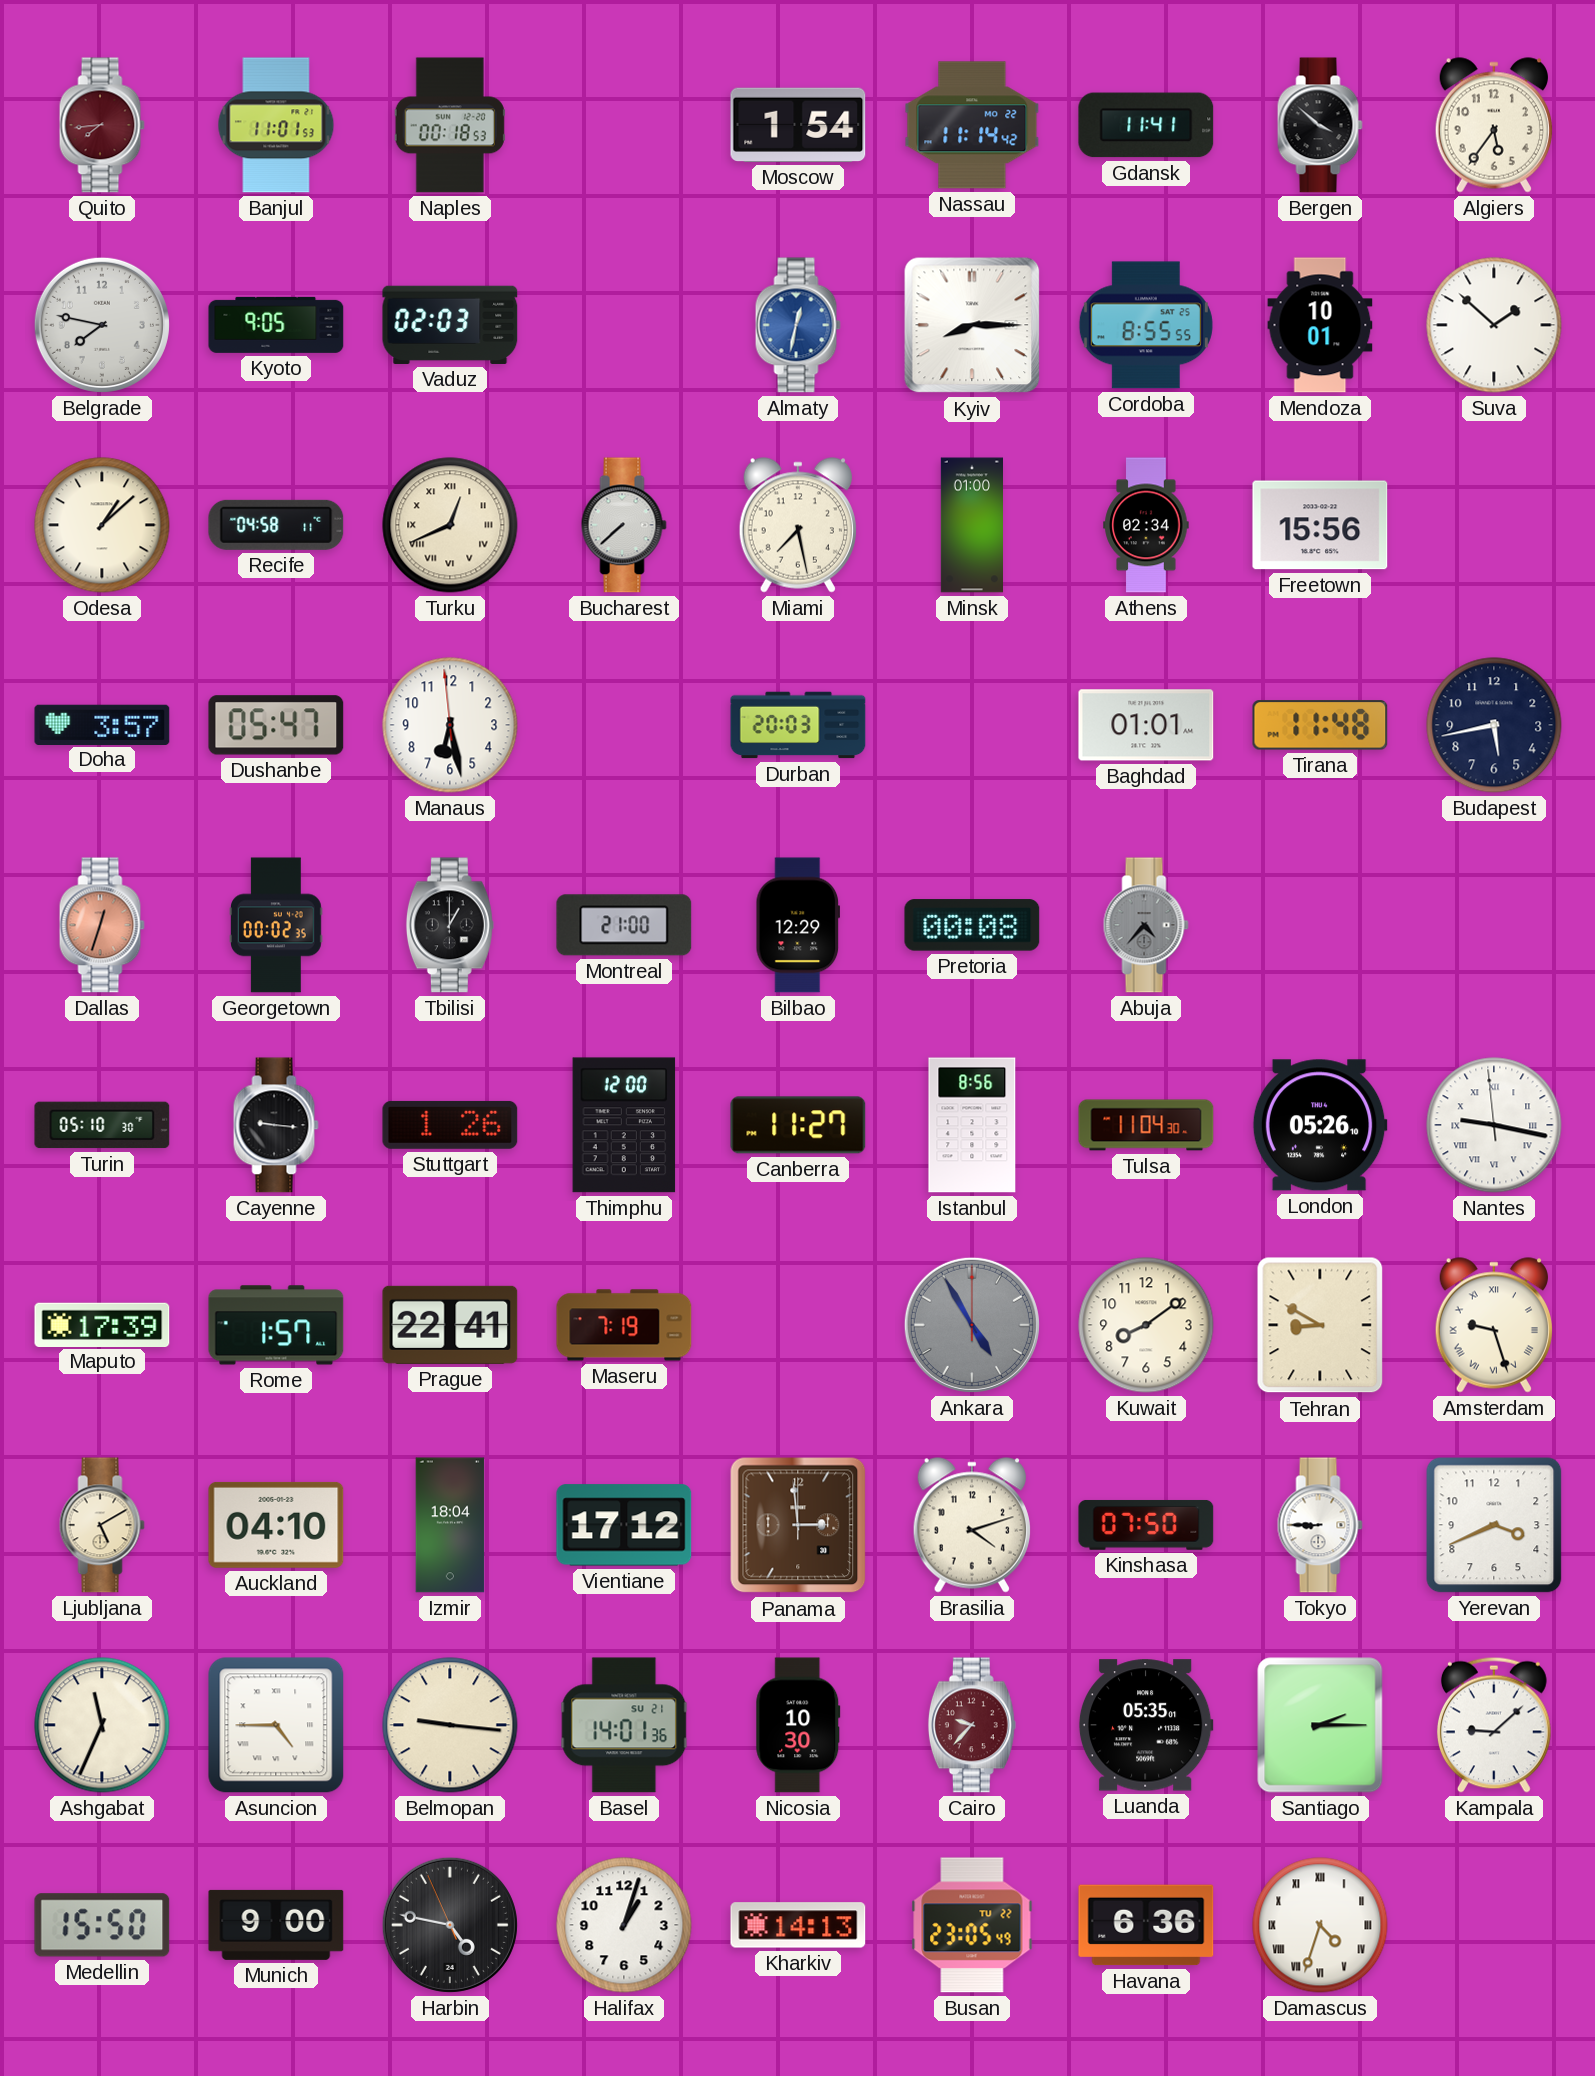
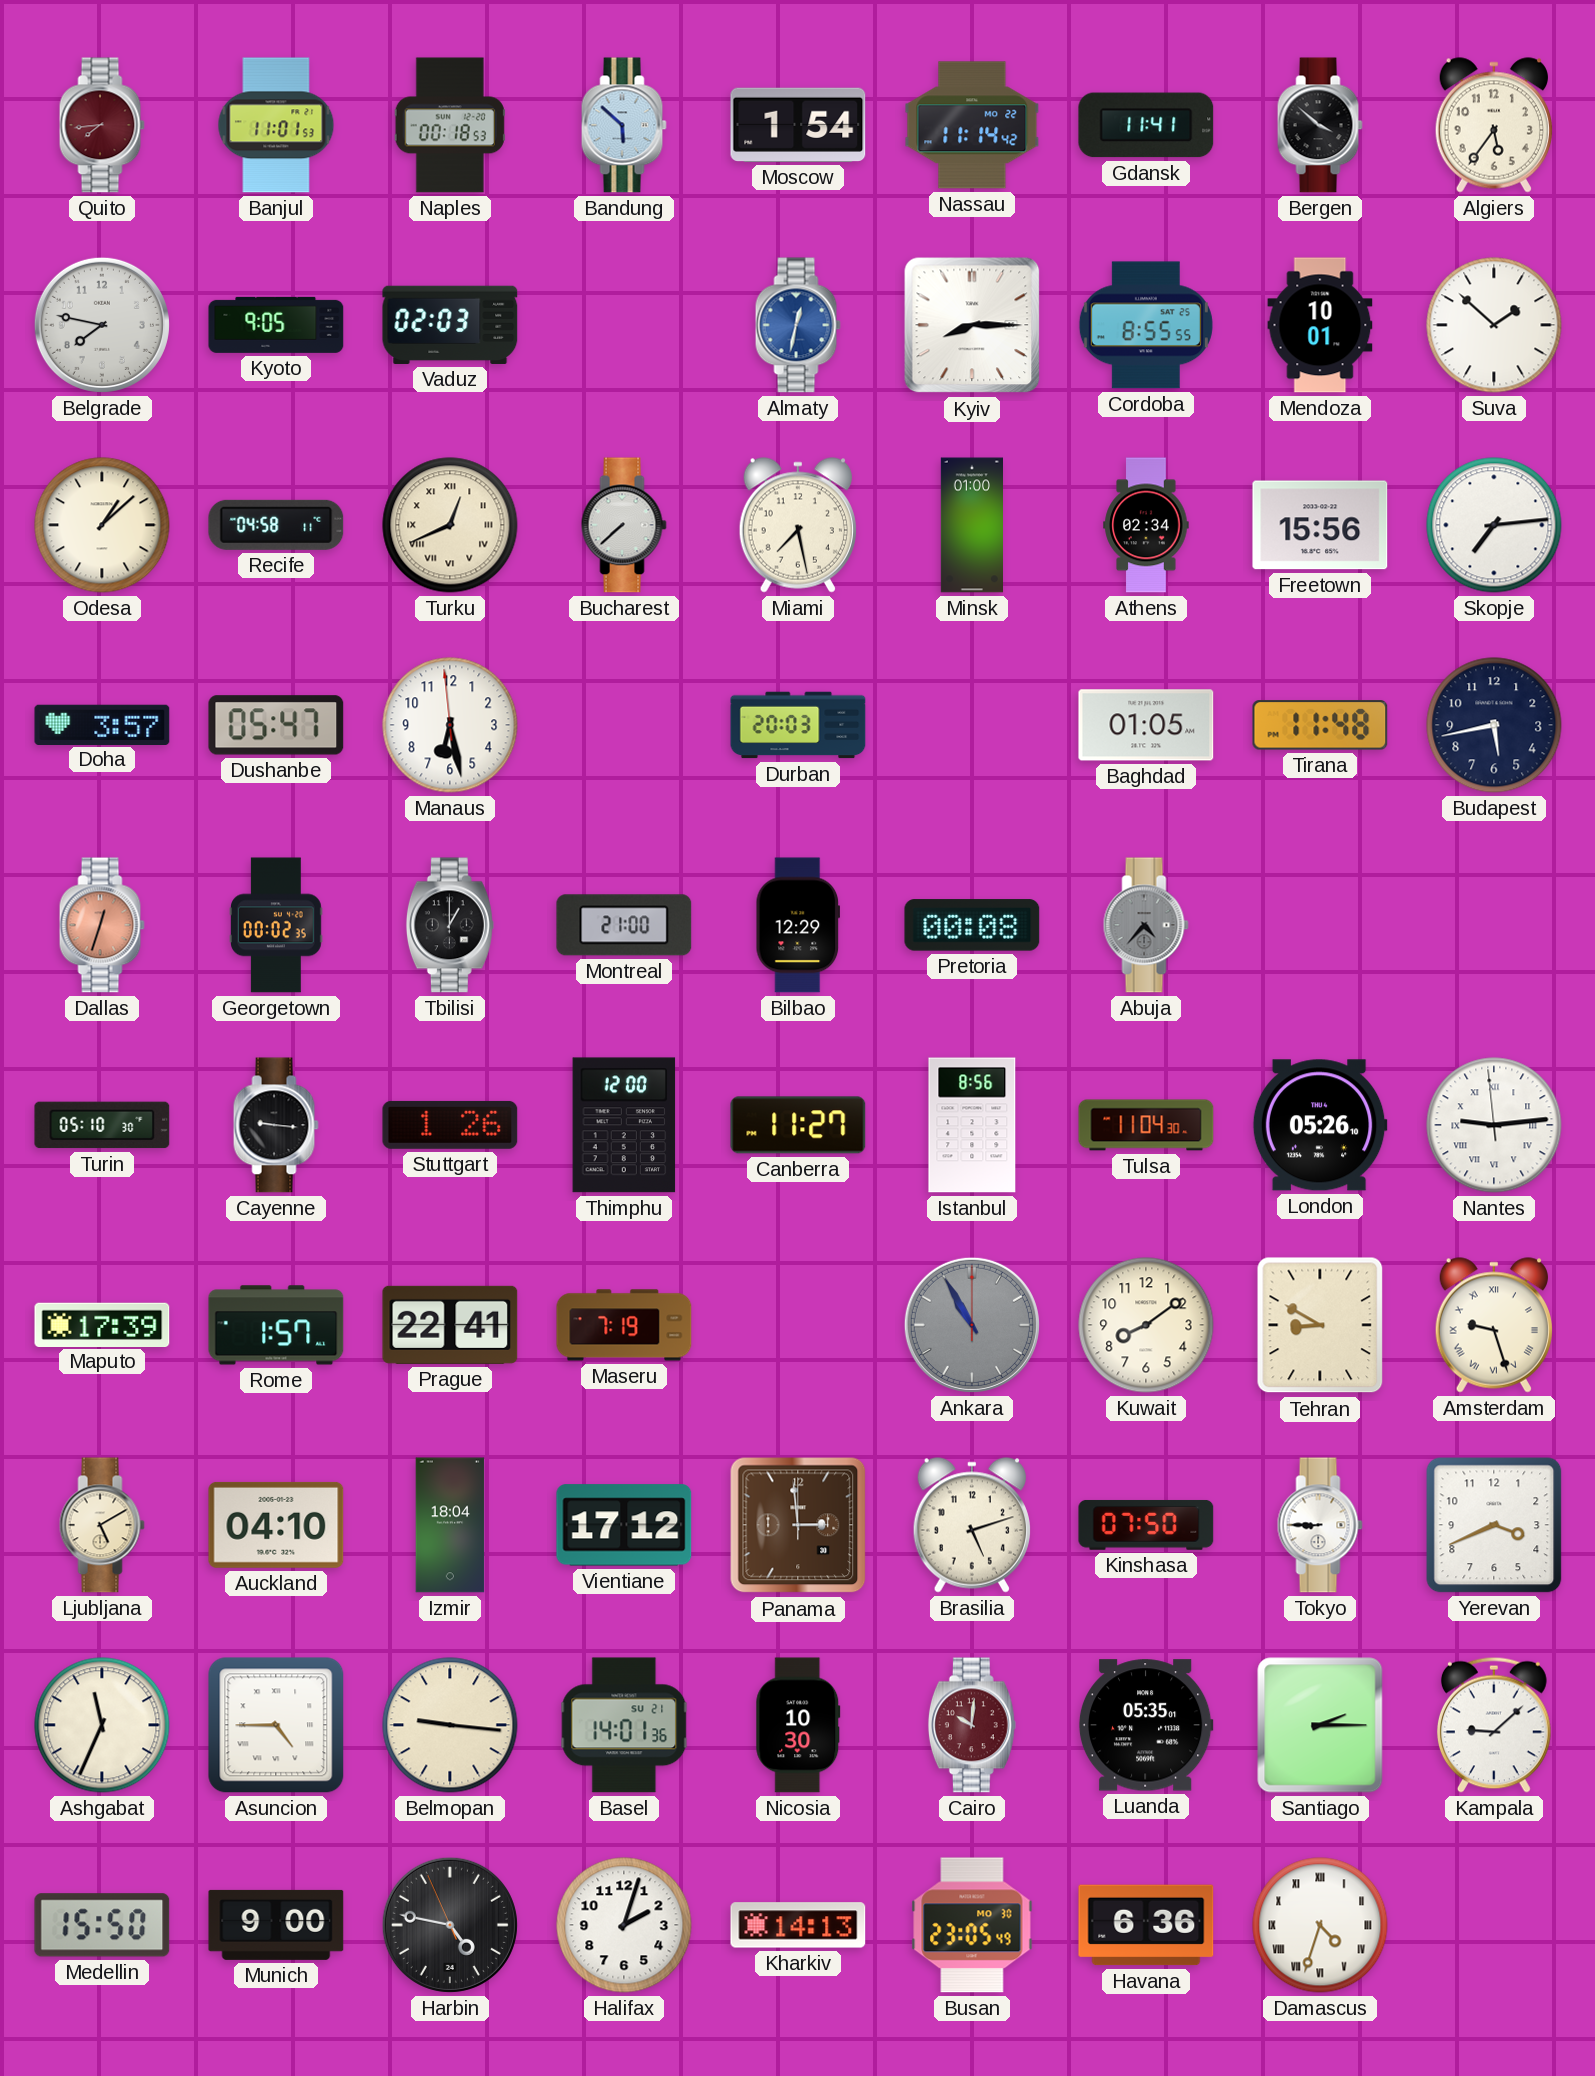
Bandung: none -> 5:52
Skopje: none -> 7:14
Baghdad: 01:01 -> 01:05
Nantes: 9:16 -> 9:13
Ankara: 4:55 -> 10:55
Brasilia: 4:12 -> 5:12
Cairo: 9:37 -> 10:01
Halifax: 1:03 -> 2:03
Busan date: TU 22 -> MO 30
